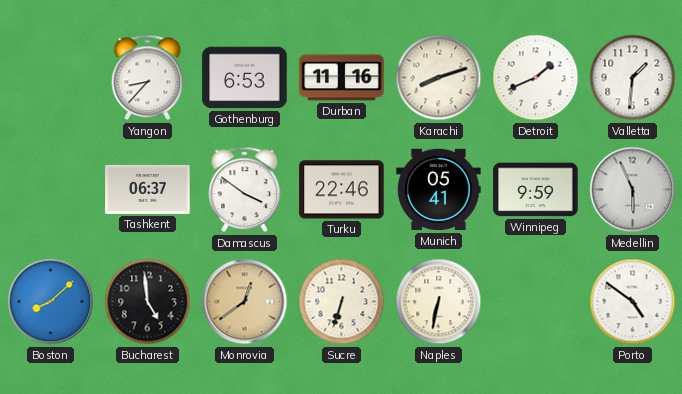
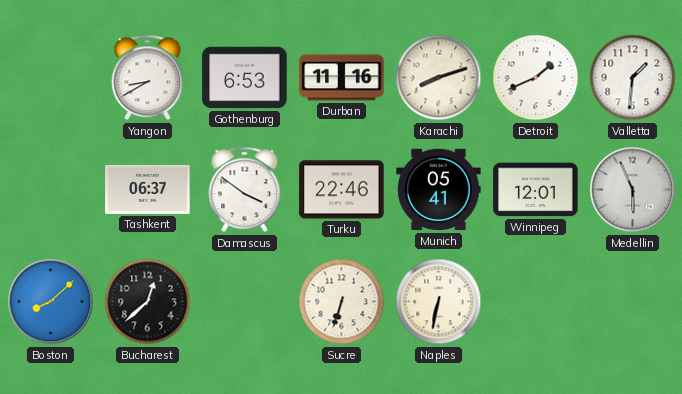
Yangon: 8:37 -> 8:40
Winnipeg: 9:59 -> 12:01
Bucharest: 4:59 -> 12:38
Monrovia: 12:39 -> none
Porto: 4:51 -> none
